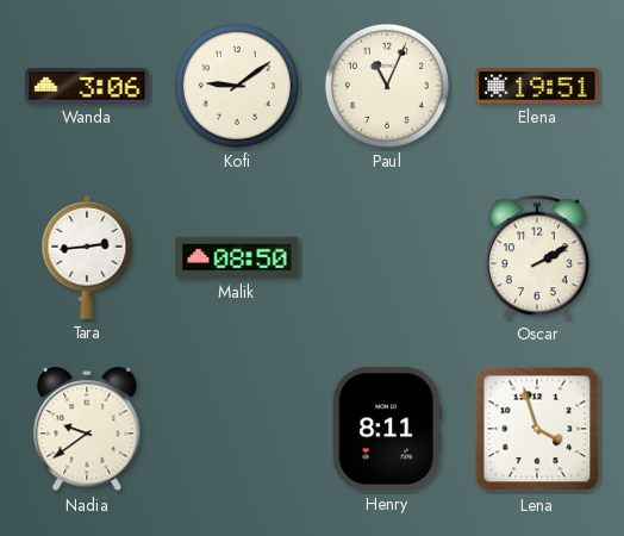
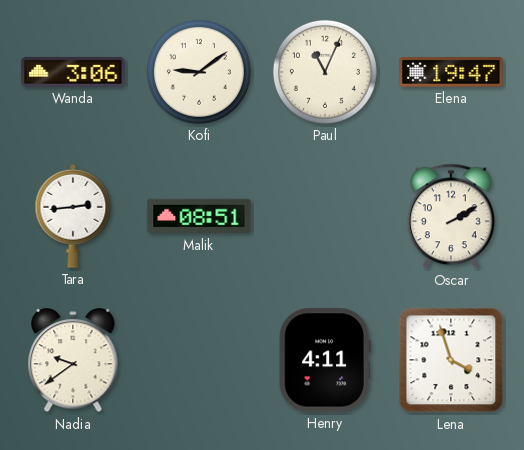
Elena: 19:51 -> 19:47
Malik: 08:50 -> 08:51
Henry: 8:11 -> 4:11
